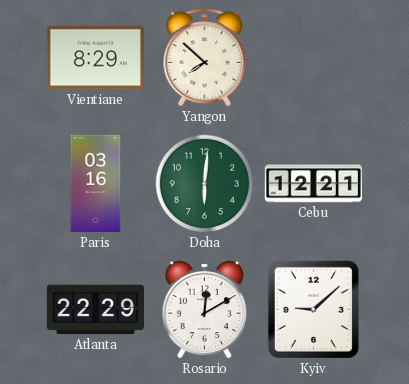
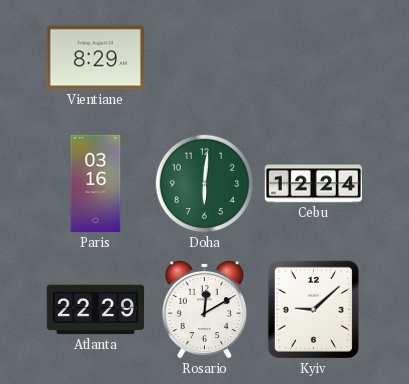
Yangon: 7:52 -> none
Cebu: 12:21 -> 12:24
